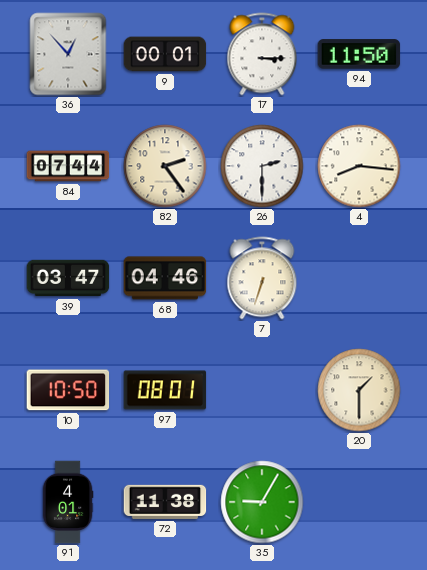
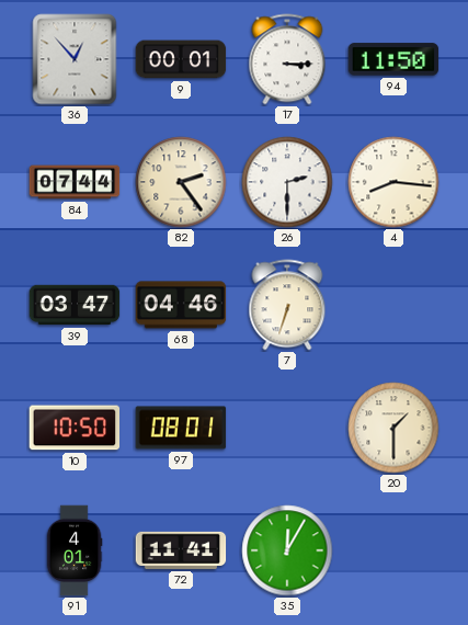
72: 11:38 -> 11:41
35: 9:05 -> 12:05
